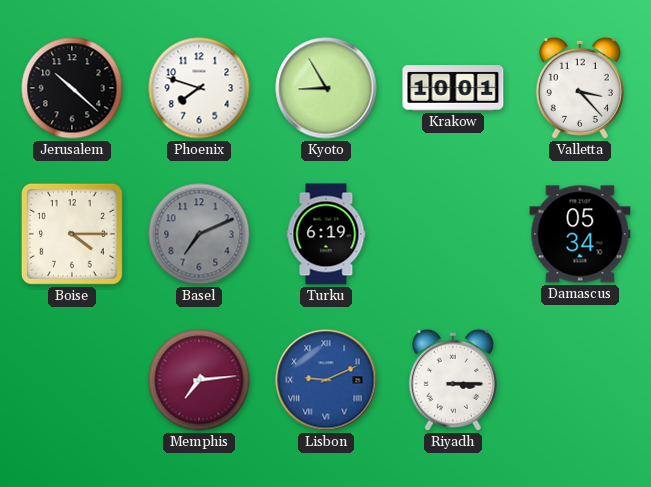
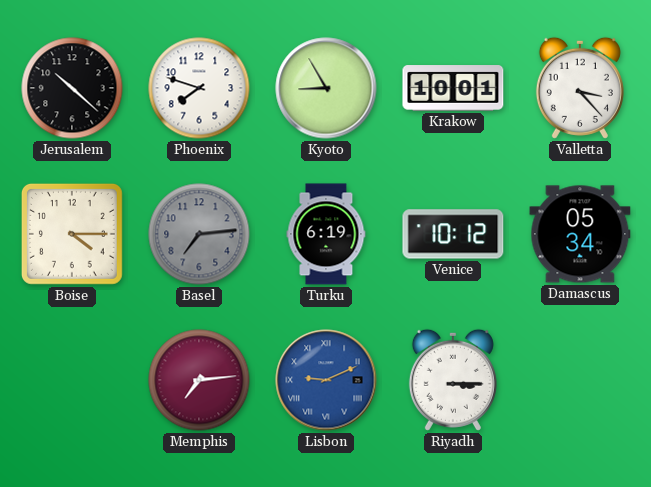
Basel: 7:11 -> 7:14
Venice: none -> 10:12
